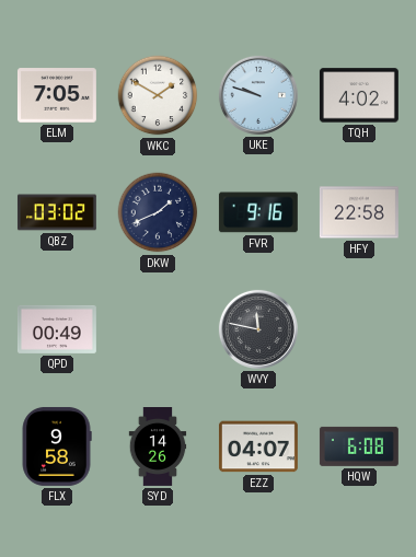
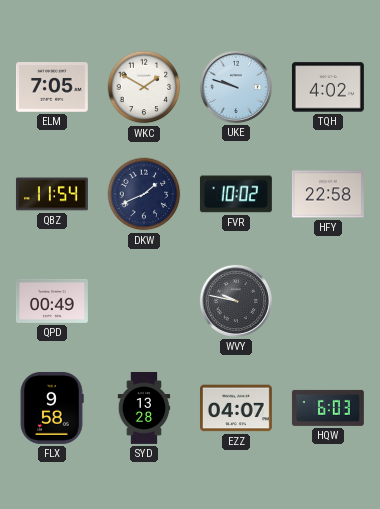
QBZ: 03:02 -> 11:54
FVR: 9:16 -> 10:02
WVY: 11:47 -> 9:47
SYD: 14:26 -> 13:28
HQW: 6:08 -> 6:03
